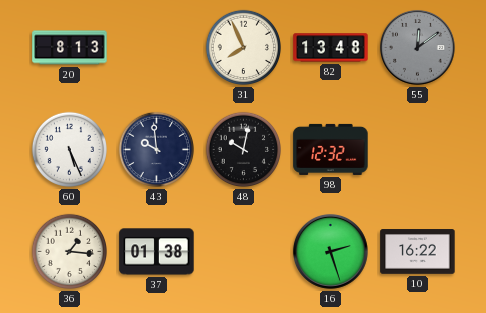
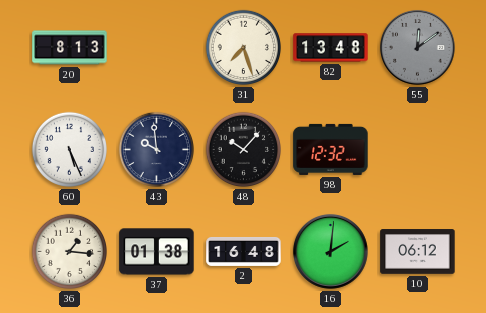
31: 7:56 -> 7:27
48: 10:02 -> 10:07
2: none -> 16:48
16: 2:27 -> 2:01
10: 16:22 -> 06:12
